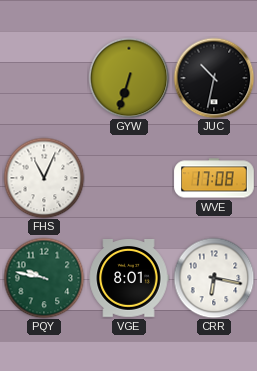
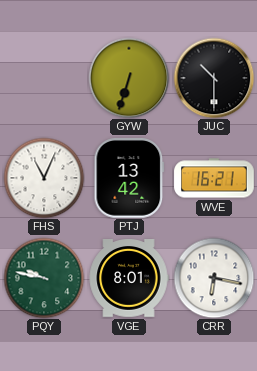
JUC: 10:32 -> 10:30
PTJ: none -> 13:42
WVE: 17:08 -> 16:21
